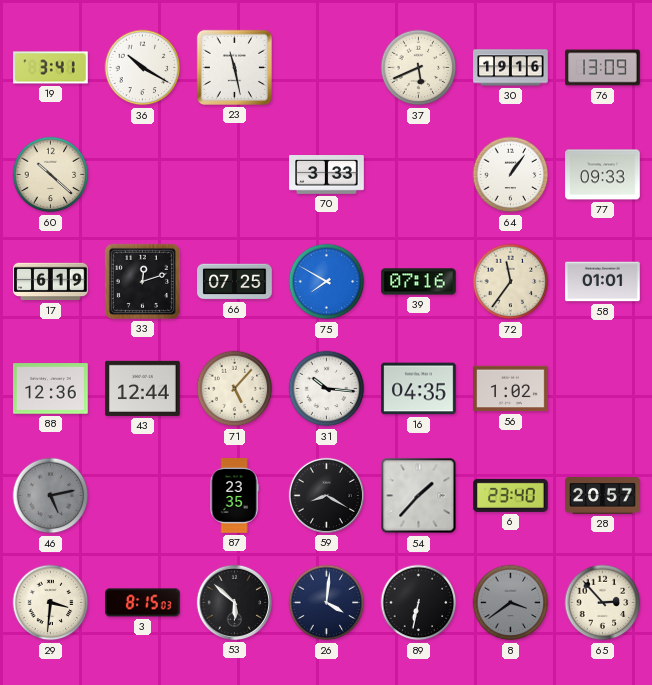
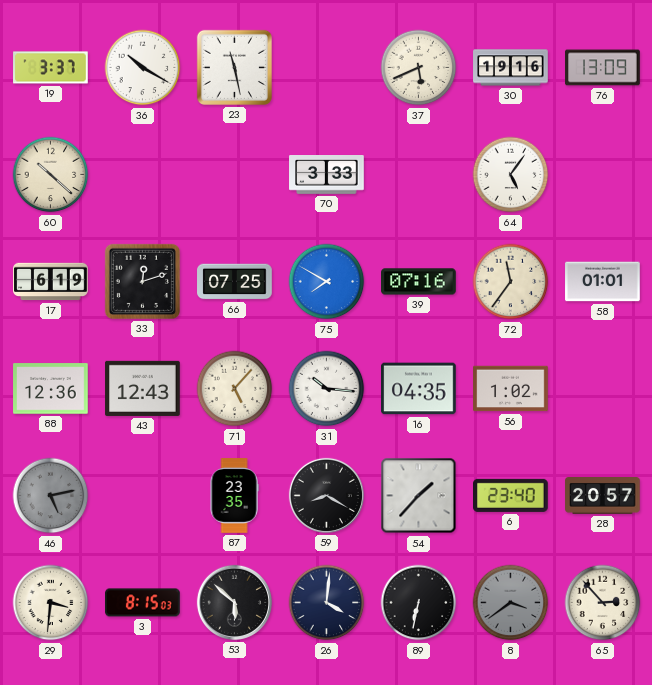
19: 3:41 -> 3:37
64: 1:06 -> 5:06
77: 09:33 -> none
43: 12:44 -> 12:43
